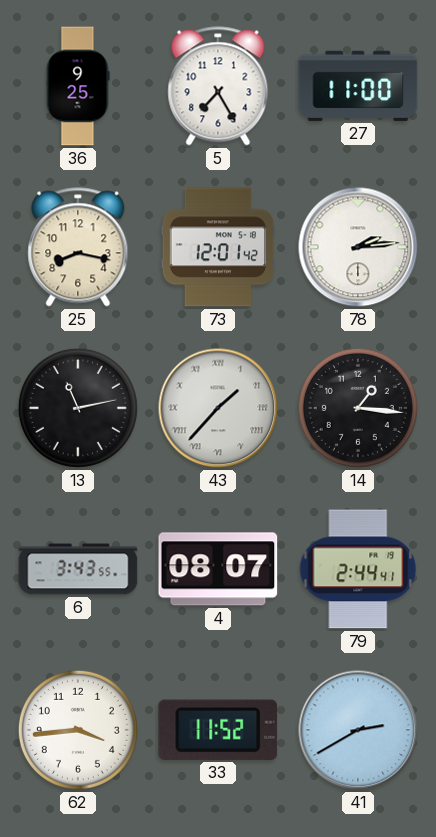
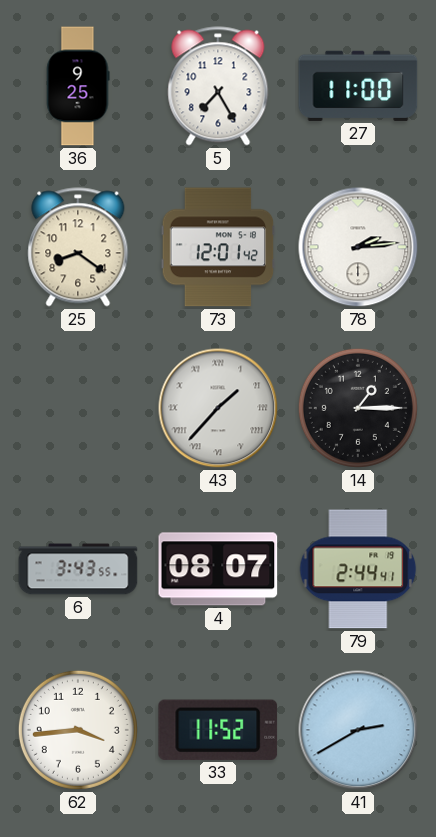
25: 8:17 -> 8:21
13: 11:13 -> none
14: 1:16 -> 1:15
